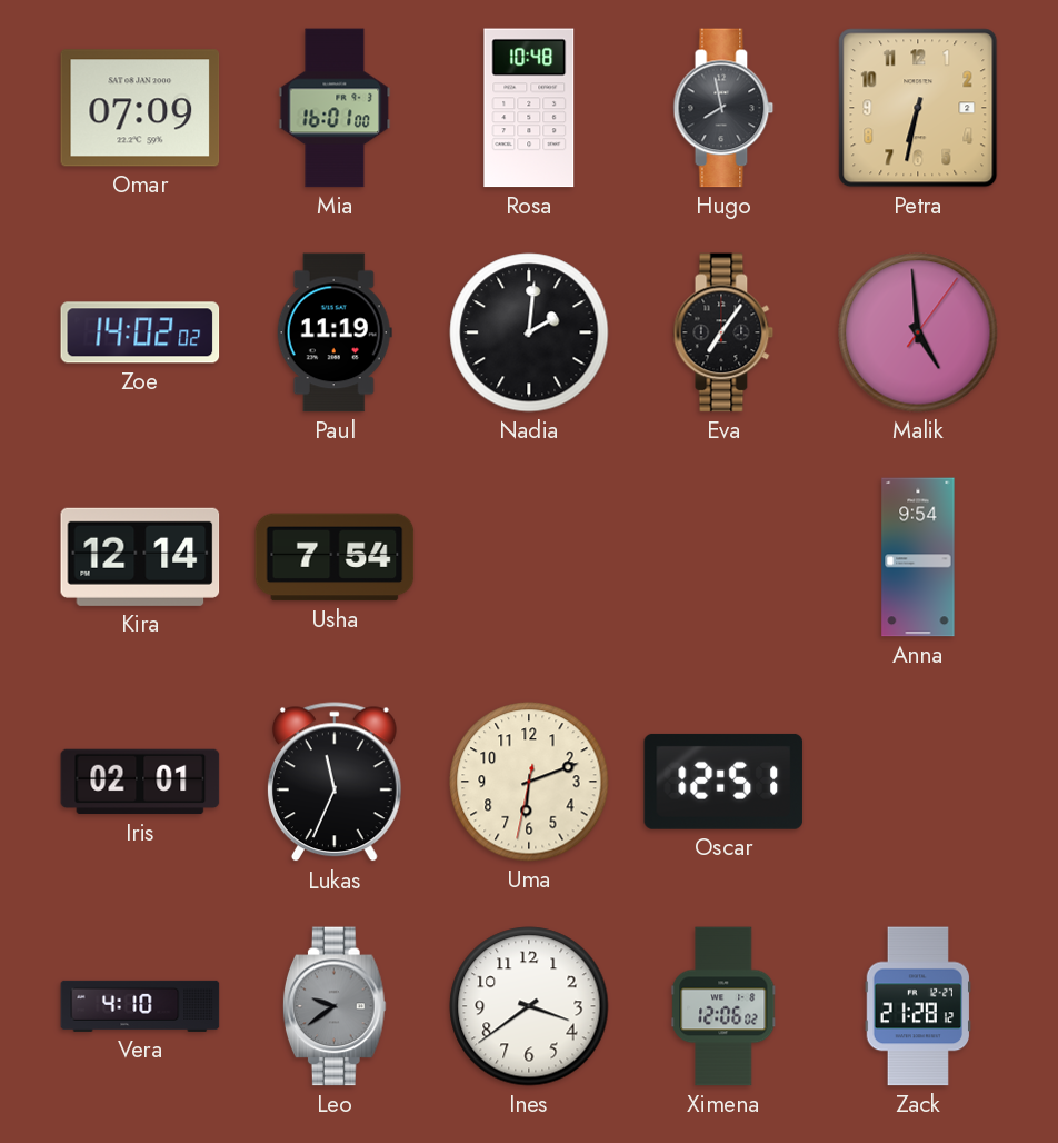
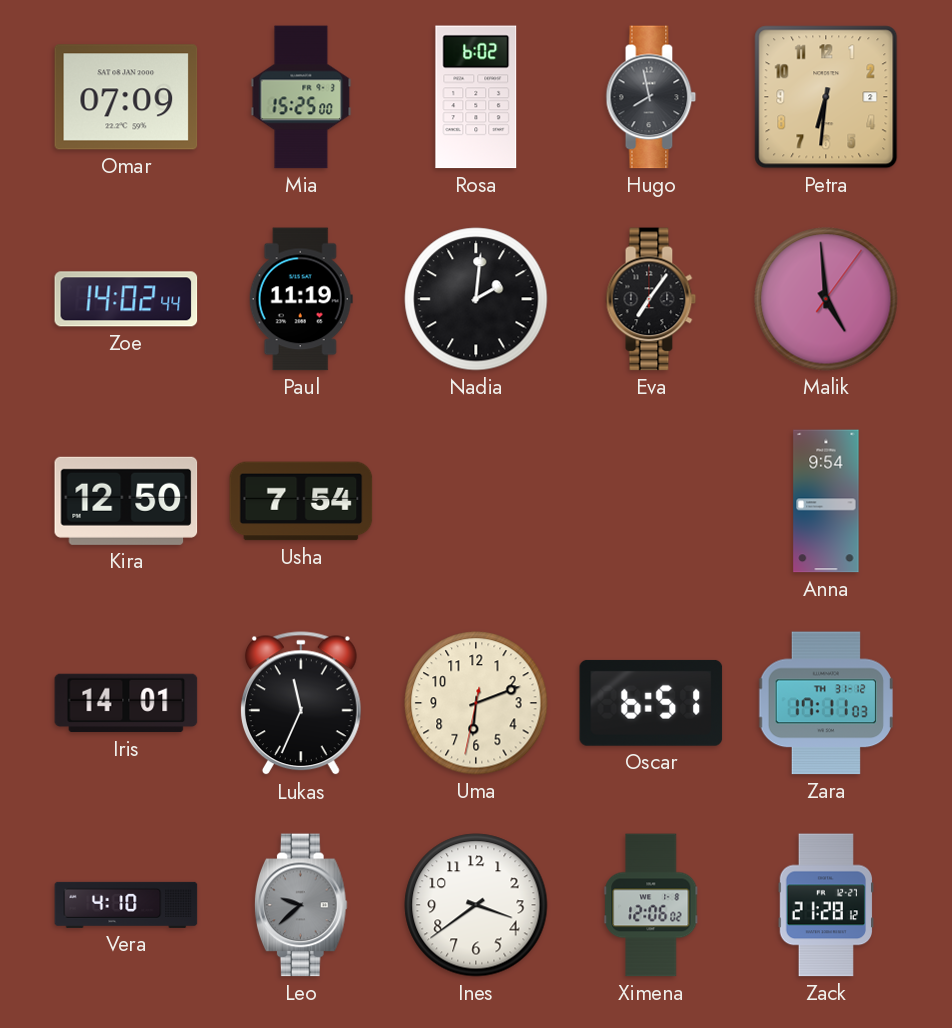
Mia: 16:01 -> 15:25
Rosa: 10:48 -> 6:02
Petra: 6:32 -> 6:31
Zoe: 14:02:02 -> 14:02:44
Kira: 12:14 -> 12:50
Iris: 02:01 -> 14:01
Oscar: 12:51 -> 6:51
Zara: none -> 17:11
Leo: 9:39 -> 9:38
